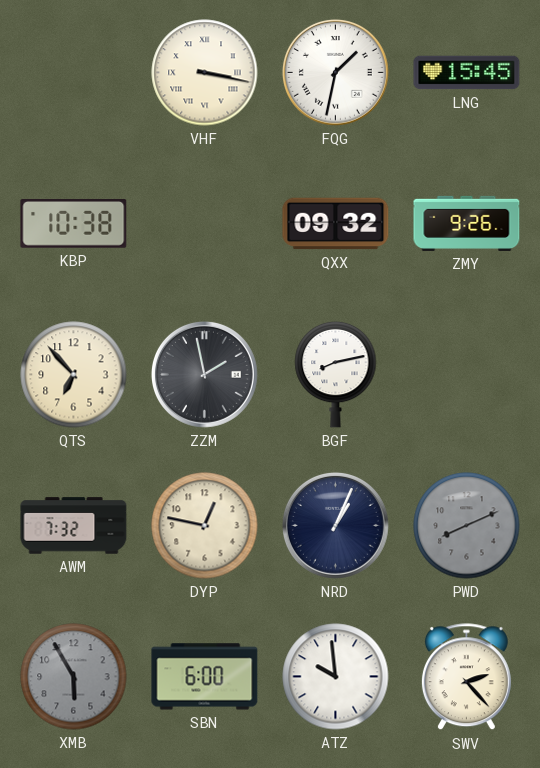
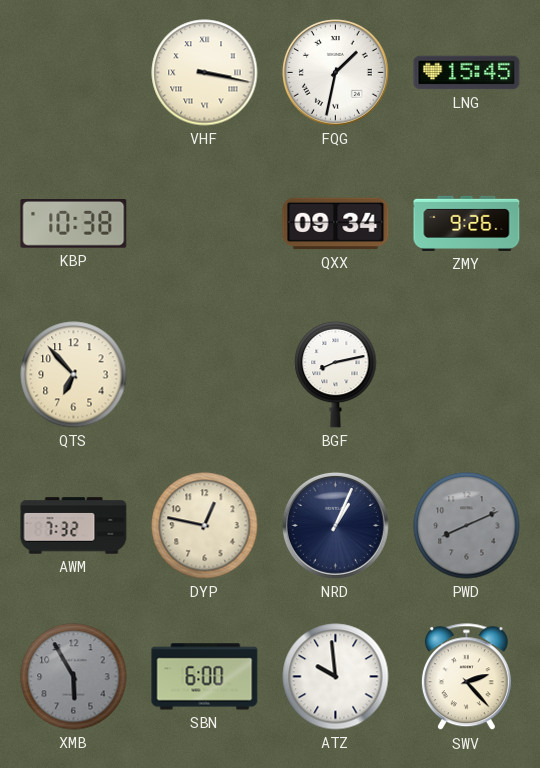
QXX: 09:32 -> 09:34
ZZM: 1:58 -> none
